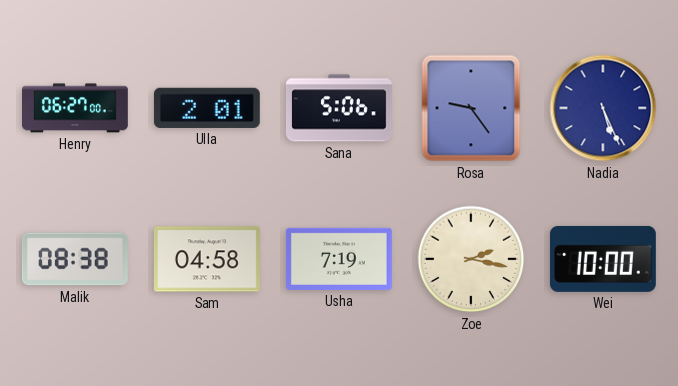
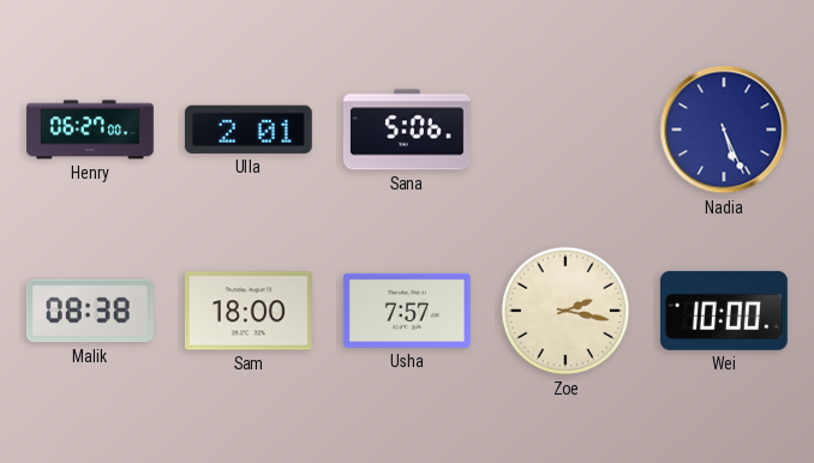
Rosa: 9:24 -> none
Sam: 04:58 -> 18:00
Usha: 7:19 -> 7:57
